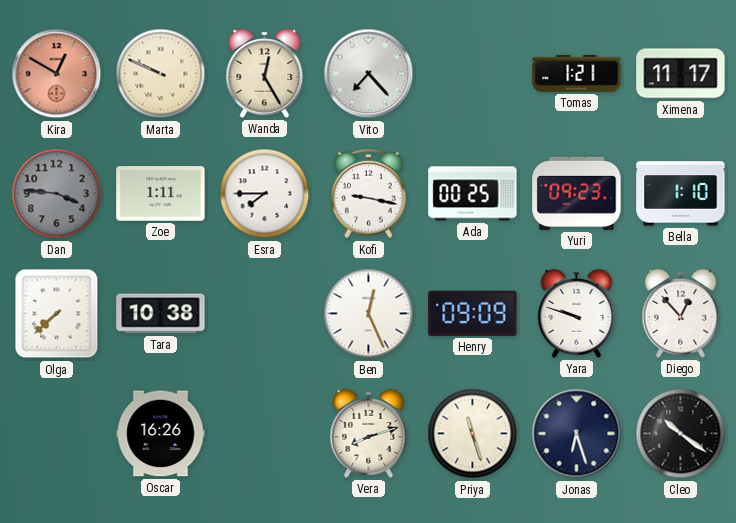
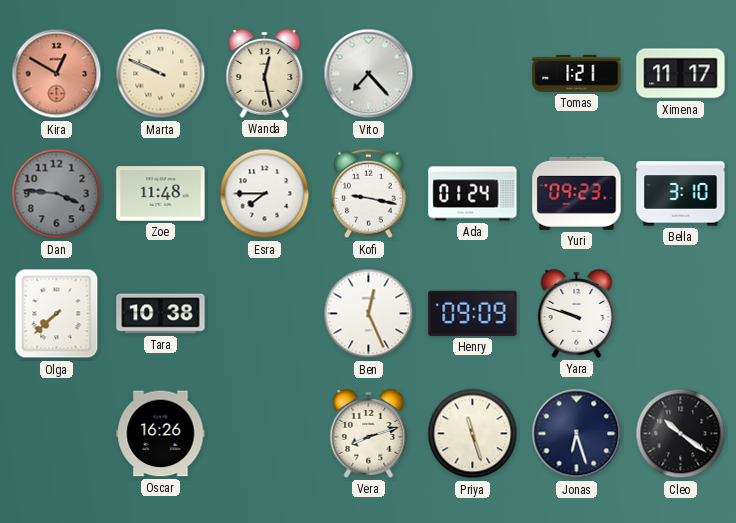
Wanda: 12:25 -> 12:28
Zoe: 1:11 -> 11:48
Ada: 00:25 -> 01:24
Bella: 1:10 -> 3:10
Diego: 12:53 -> none
